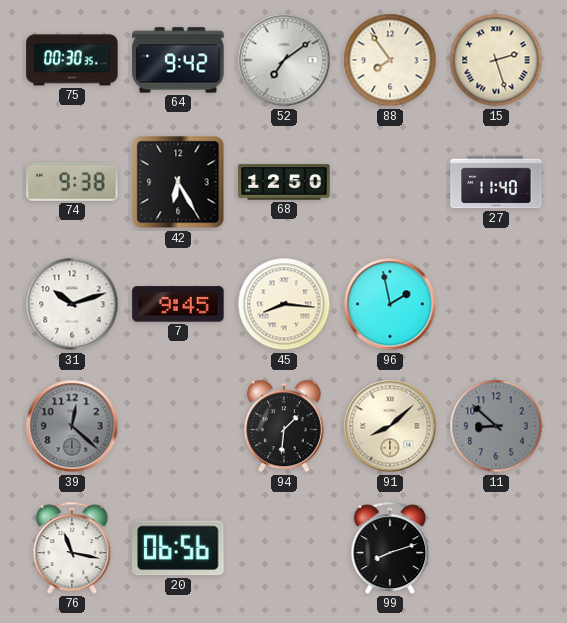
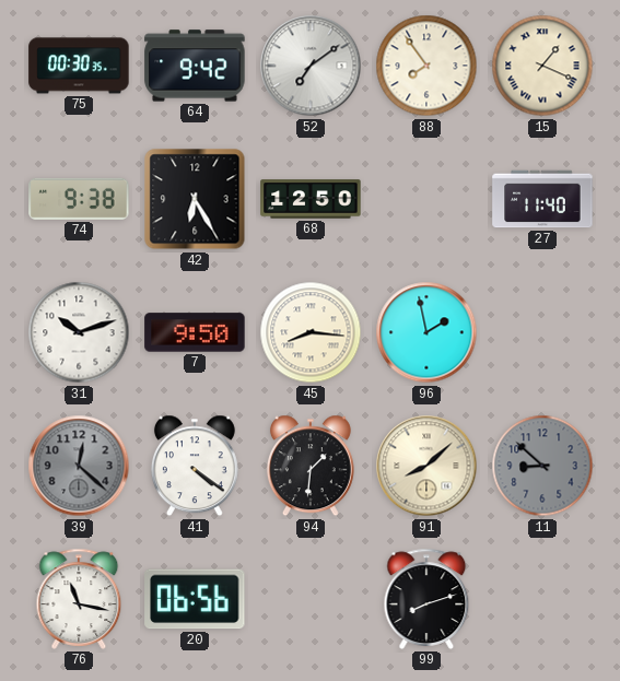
15: 2:27 -> 1:19
7: 9:45 -> 9:50
41: none -> 4:21
